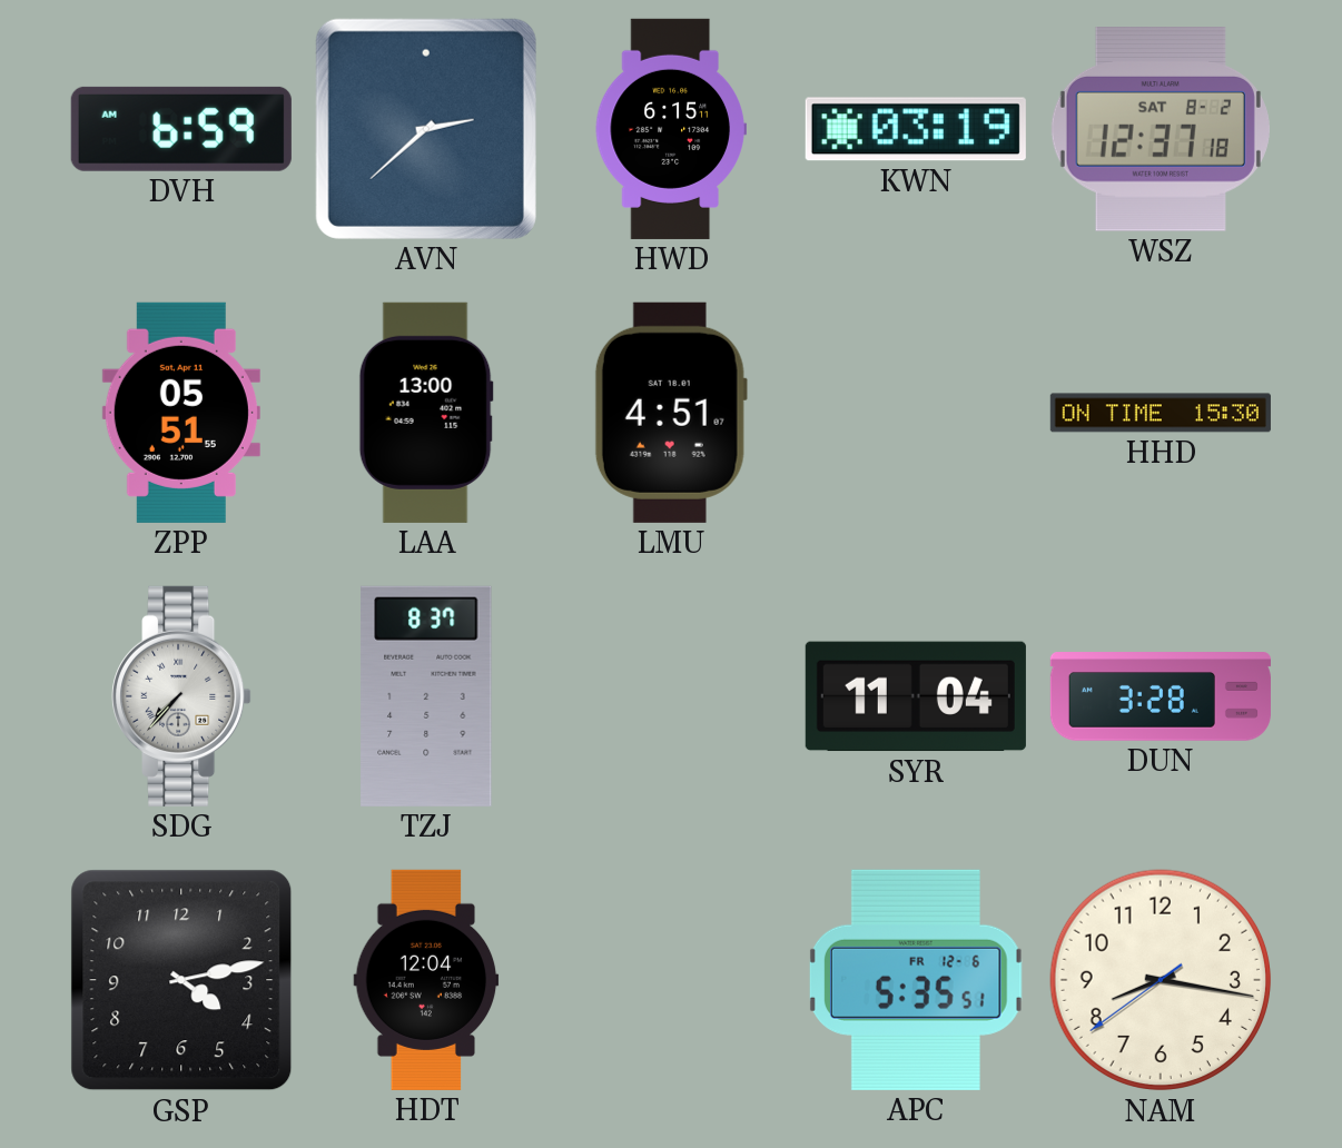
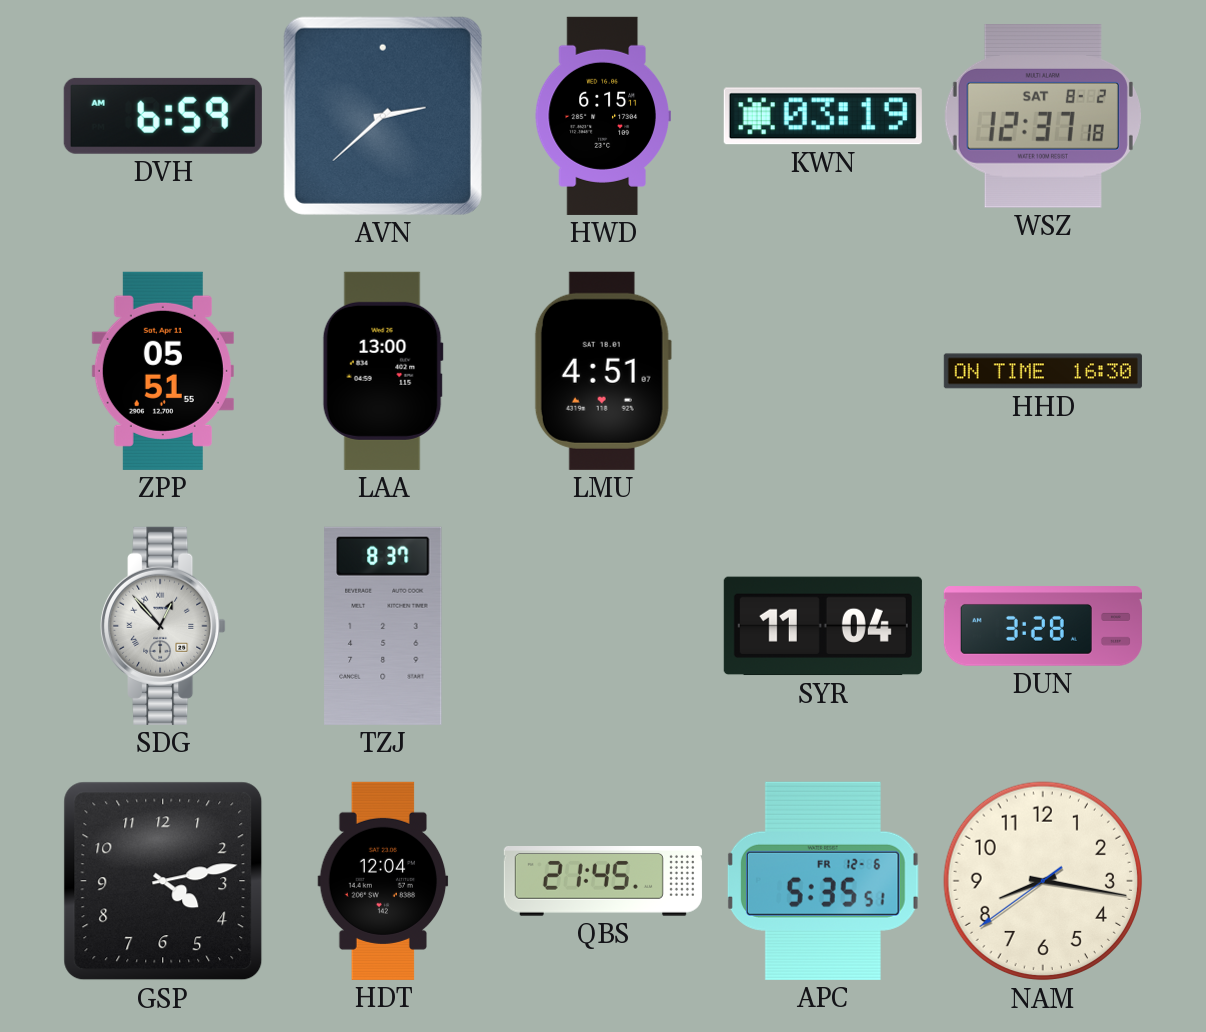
HHD: 15:30 -> 16:30
SDG: 7:37 -> 12:53
QBS: none -> 21:45
